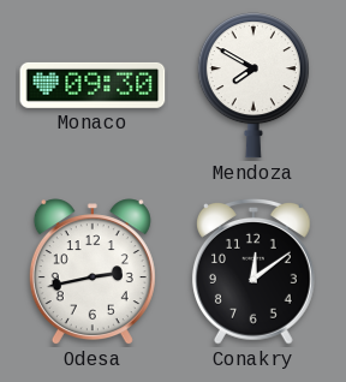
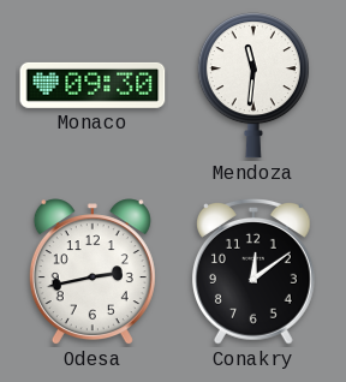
Mendoza: 7:50 -> 11:31
